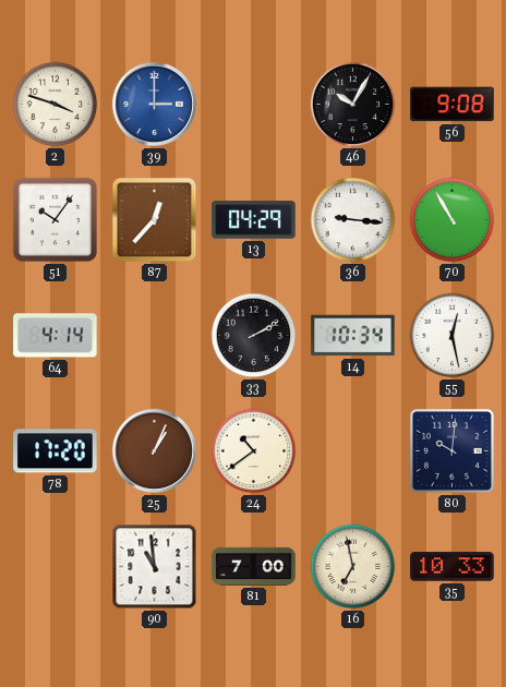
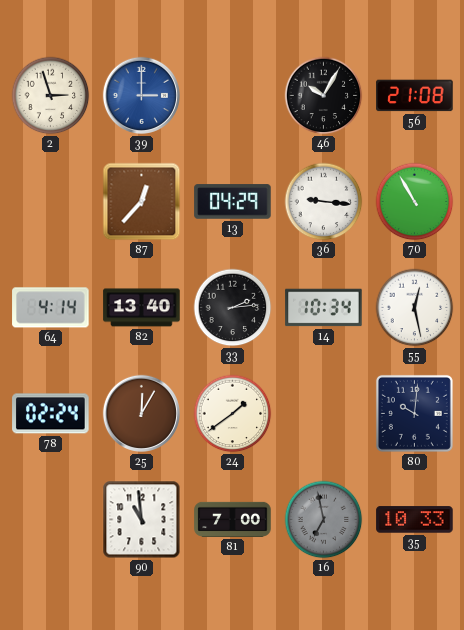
2: 3:48 -> 2:57
56: 9:08 -> 21:08
51: 10:06 -> none
82: none -> 13:40
33: 2:10 -> 2:14
78: 17:20 -> 02:24
25: 1:04 -> 12:05
24: 10:39 -> 1:39
16 dial: cream -> grey
